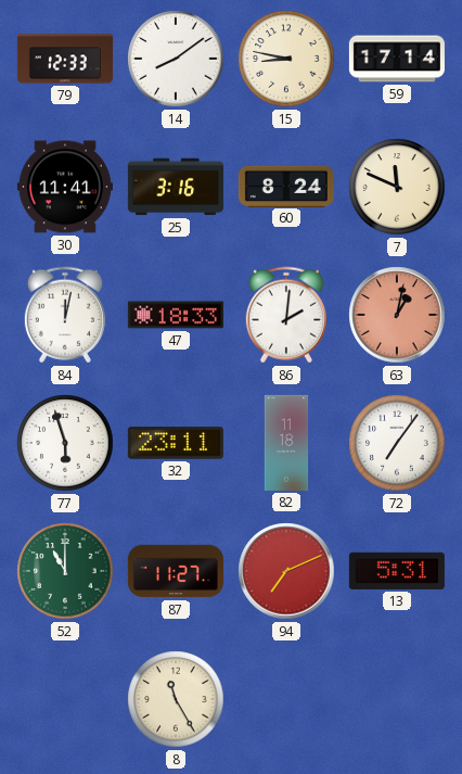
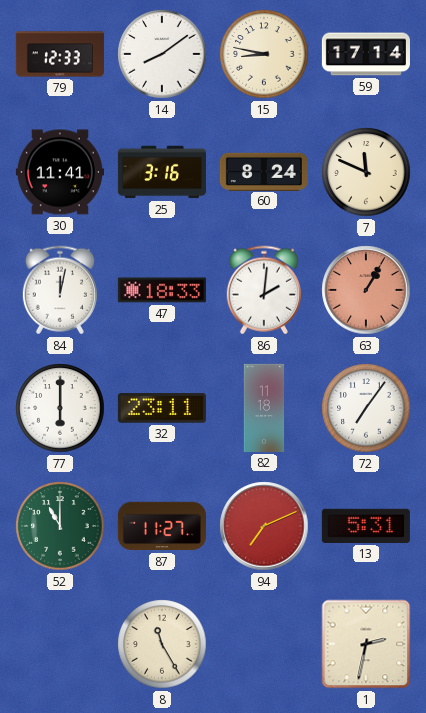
63: 1:02 -> 1:05
77: 5:57 -> 6:00
1: none -> 2:32
